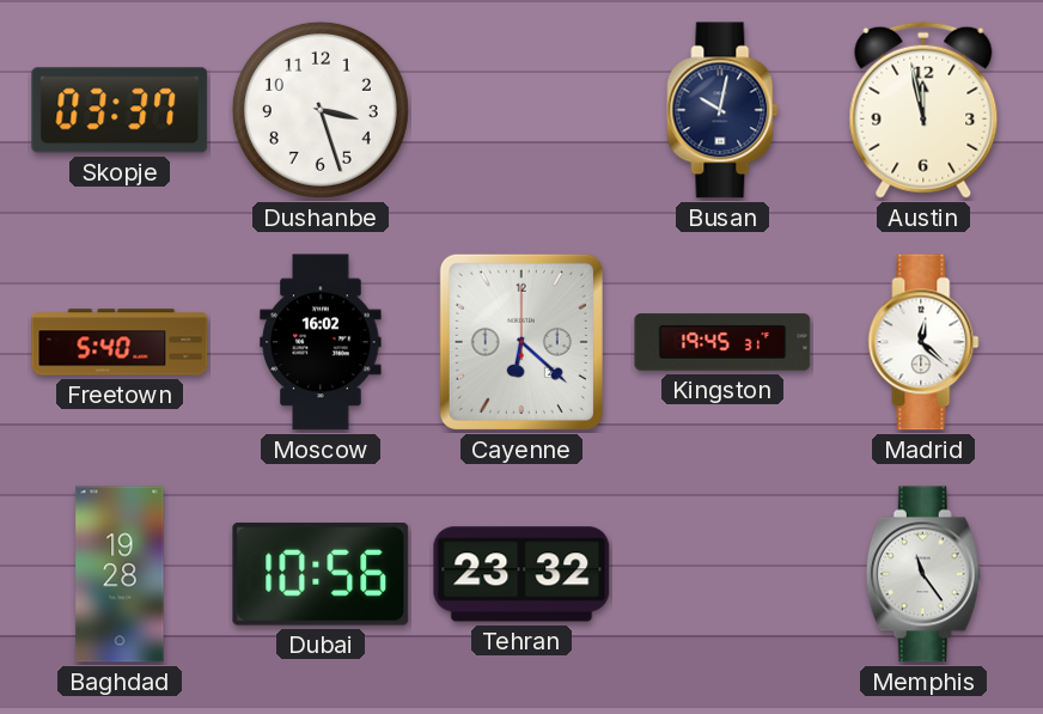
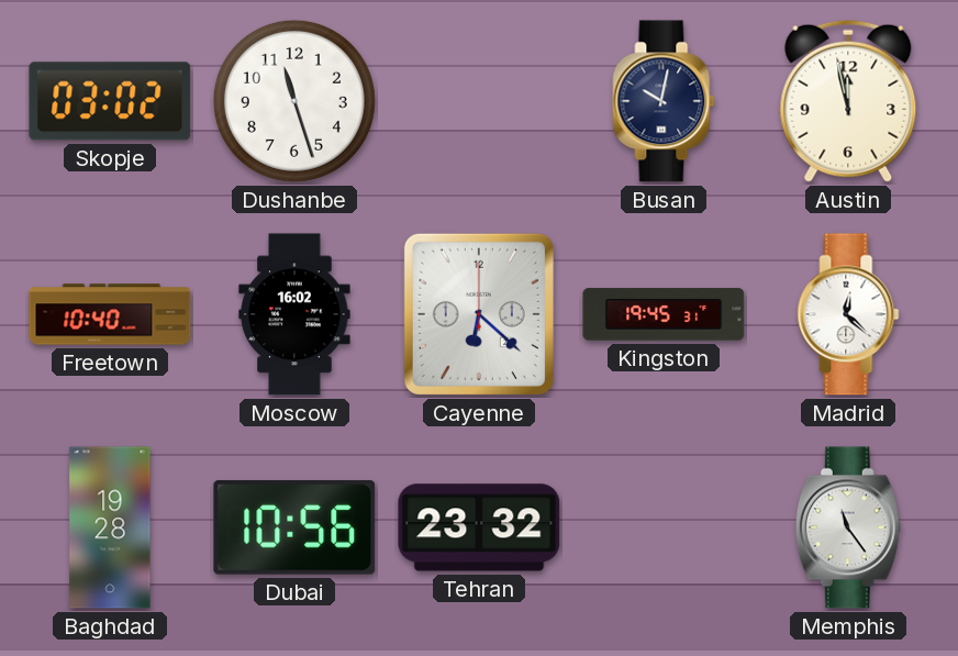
Skopje: 03:37 -> 03:02
Dushanbe: 3:27 -> 11:27
Freetown: 5:40 -> 10:40
